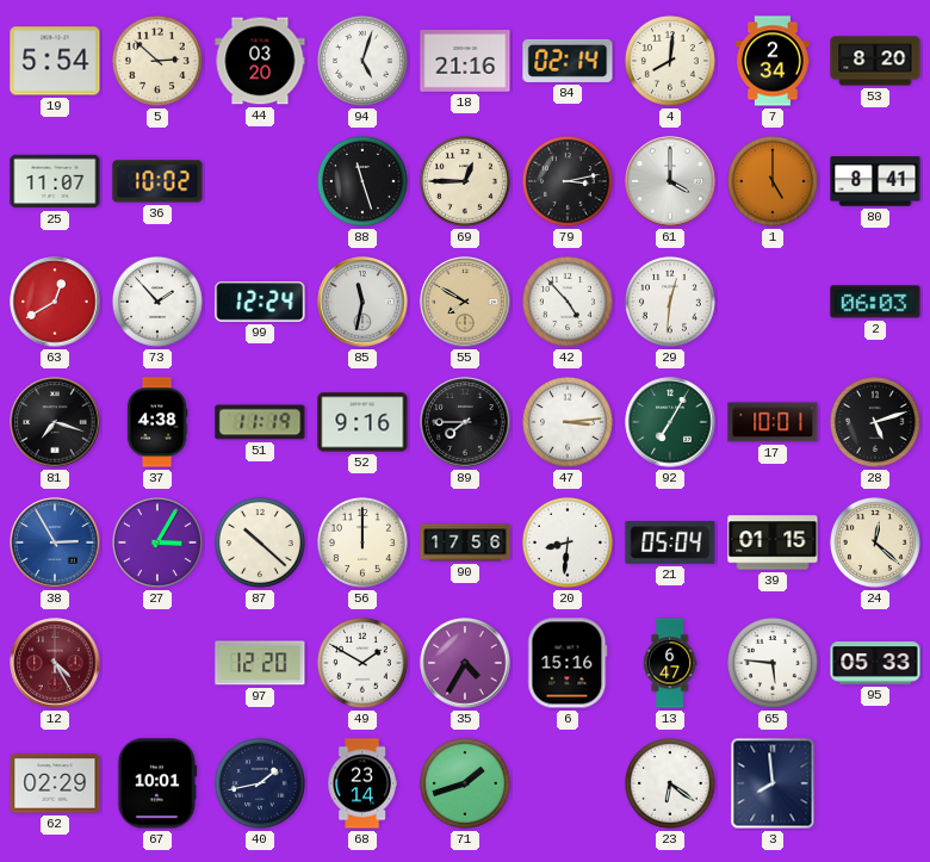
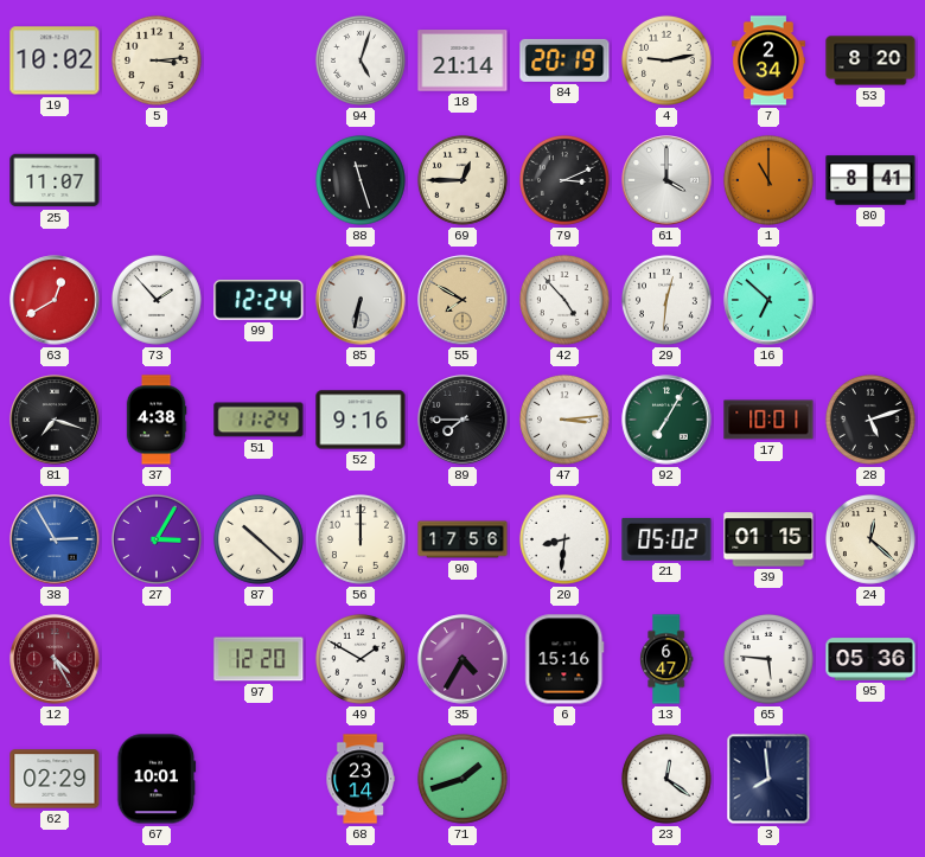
19: 5:54 -> 10:02
5: 2:52 -> 3:14
44: 03:20 -> none
18: 21:16 -> 21:14
84: 02:14 -> 20:19
4: 8:01 -> 9:13
36: 10:02 -> none
79: 3:13 -> 3:11
1: 5:00 -> 11:00
85: 11:32 -> 6:32
16: none -> 6:52
2: 06:03 -> none
51: 11:19 -> 11:24
21: 05:04 -> 05:02
95: 05:33 -> 05:36
40: 1:43 -> none
23: 6:21 -> 12:21
